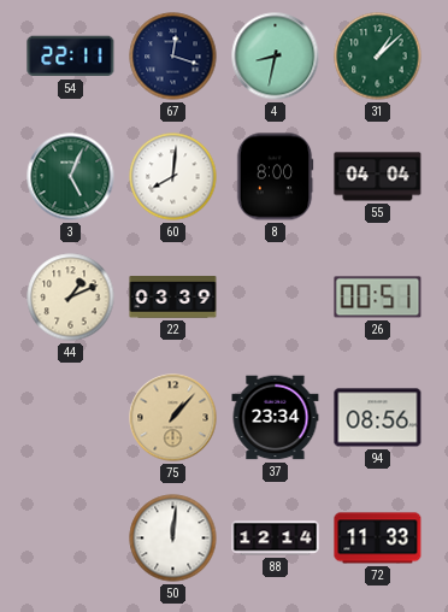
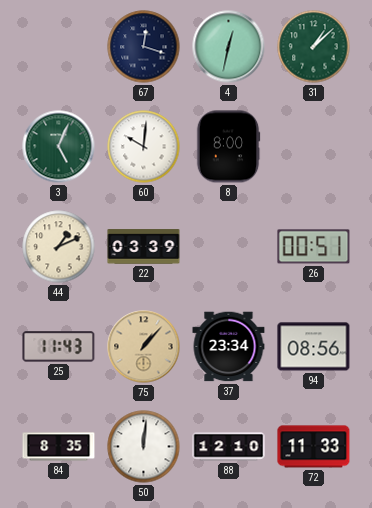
54: 22:11 -> none
4: 8:32 -> 12:32
60: 8:01 -> 10:01
55: 04:04 -> none
25: none -> 11:43
84: none -> 8:35
88: 12:14 -> 12:10
